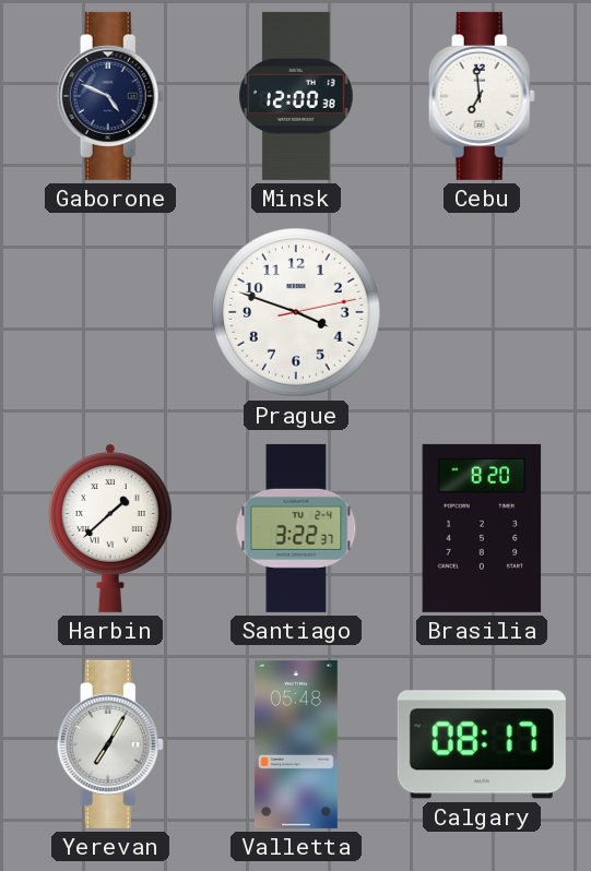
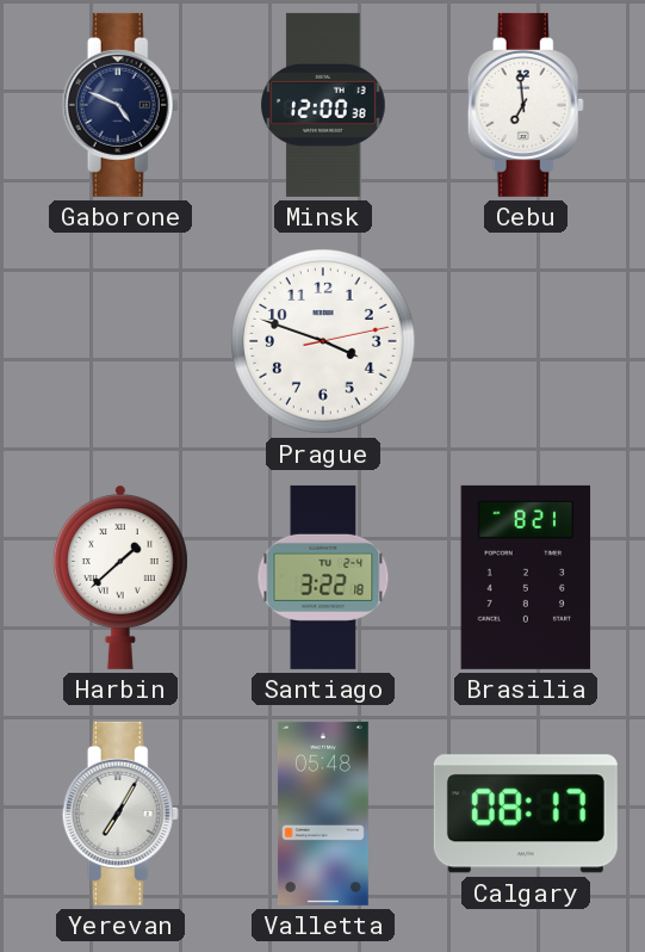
Santiago: 3:22:37 -> 3:22:18
Brasilia: 8:20 -> 8:21
